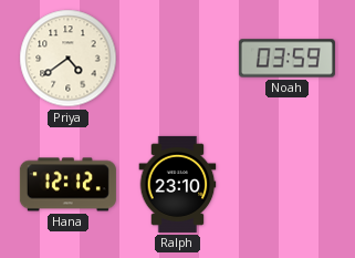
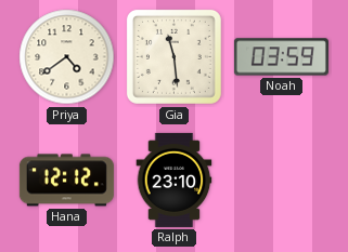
Gia: none -> 11:29
